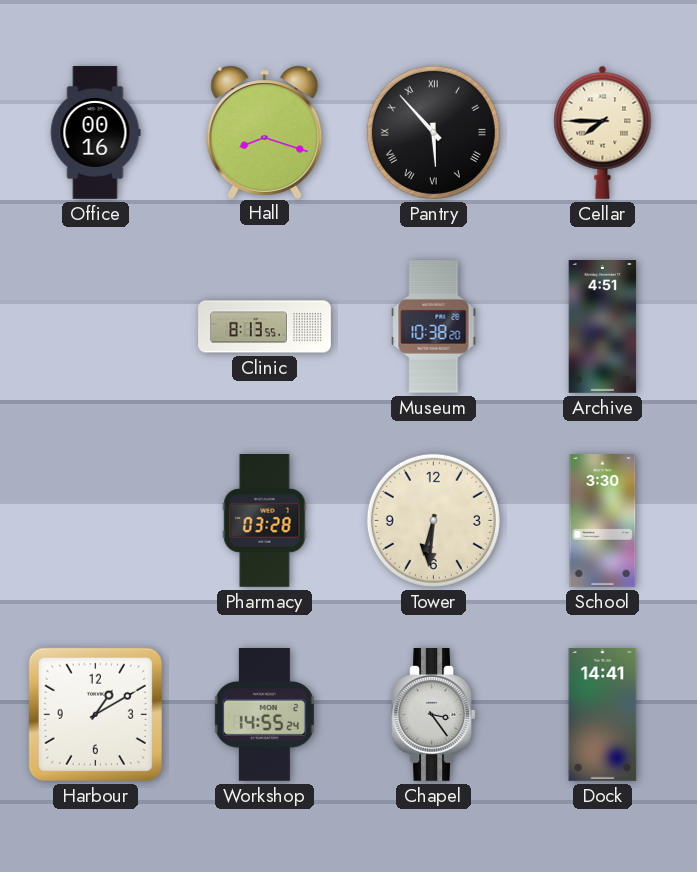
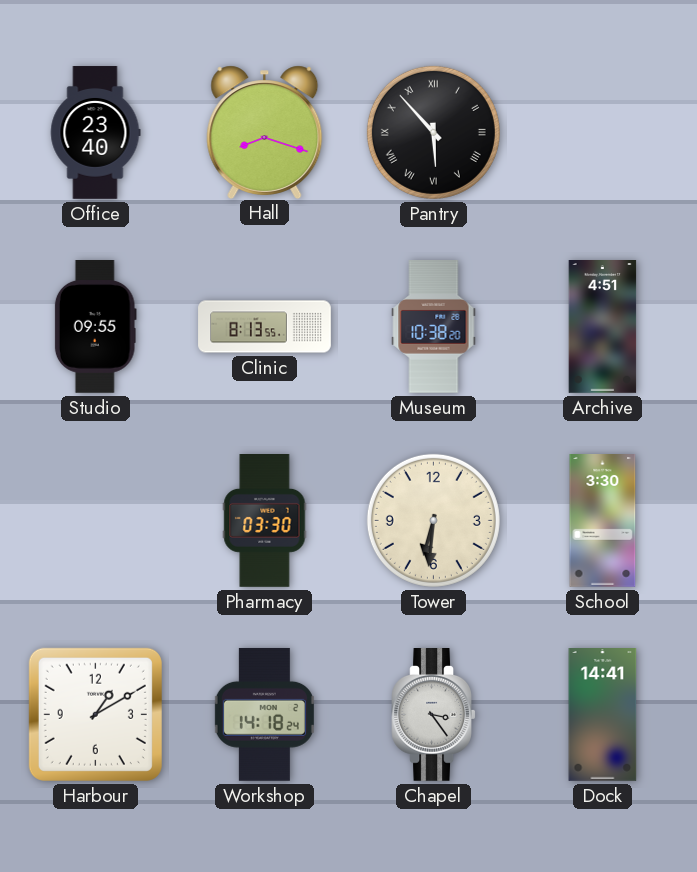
Office: 00:16 -> 23:40
Cellar: 7:45 -> none
Studio: none -> 09:55
Pharmacy: 03:28 -> 03:30
Workshop: 14:55 -> 14:18
